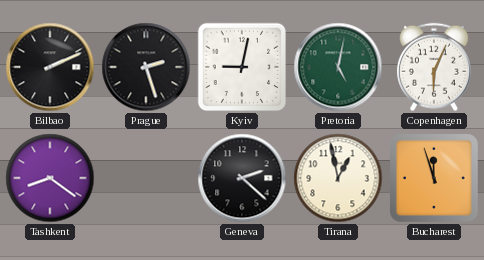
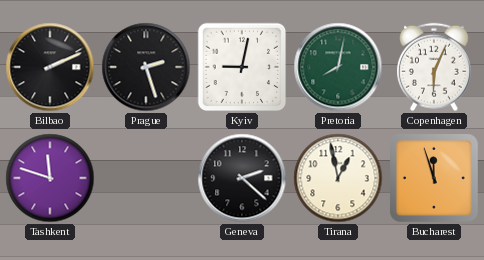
Pretoria: 5:02 -> 8:02
Tashkent: 8:21 -> 11:48
